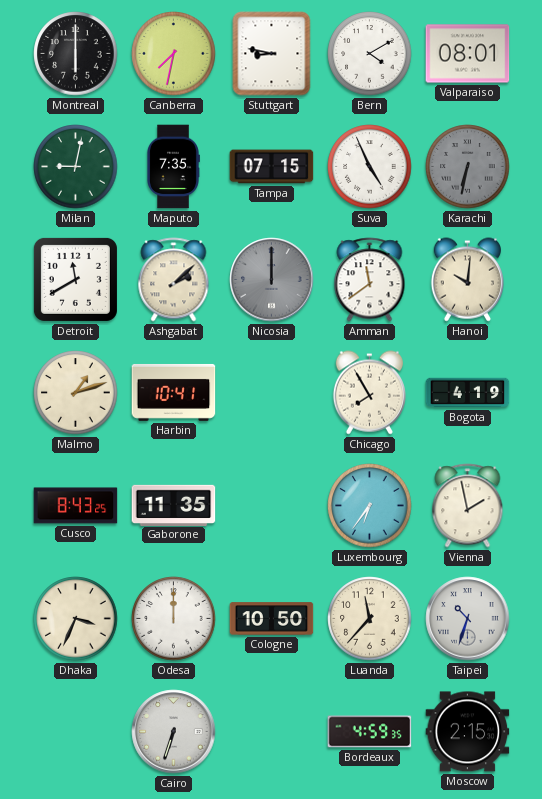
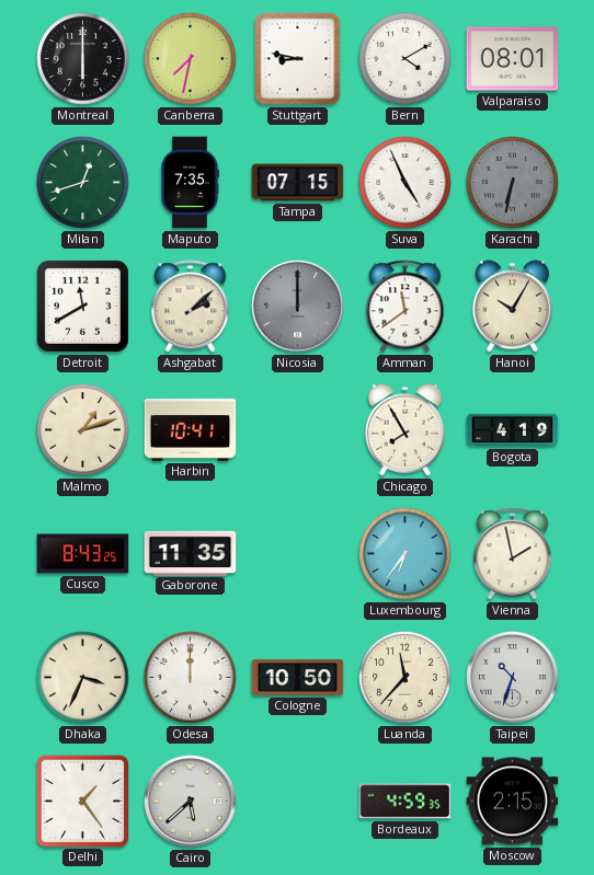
Milan: 9:02 -> 12:42
Hanoi: 10:01 -> 10:05
Delhi: none -> 1:24
Cairo: 6:33 -> 5:38
